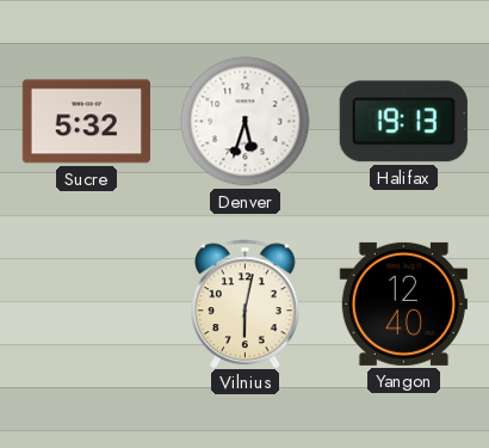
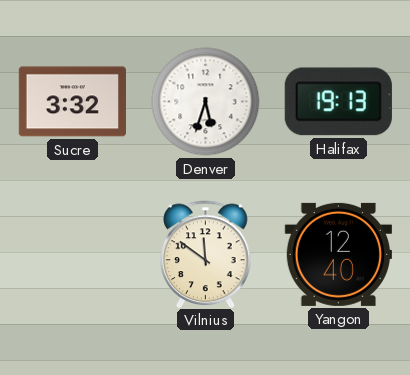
Sucre: 5:32 -> 3:32
Vilnius: 6:02 -> 11:51
